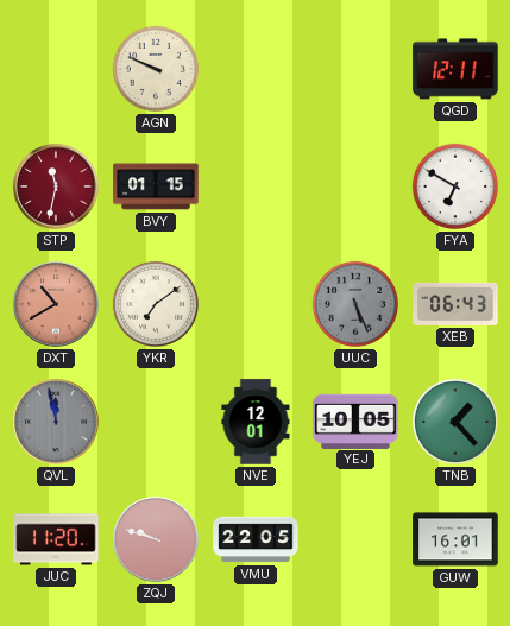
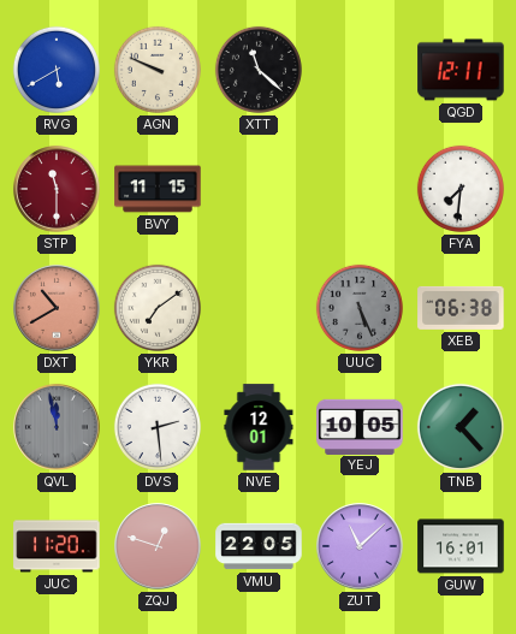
RVG: none -> 5:40
XTT: none -> 11:22
STP: 11:32 -> 11:30
BVY: 01:15 -> 11:15
FYA: 6:50 -> 7:31
XEB: 06:43 -> 06:38
DVS: none -> 2:29
ZQJ: 9:48 -> 12:48
ZUT: none -> 11:08
